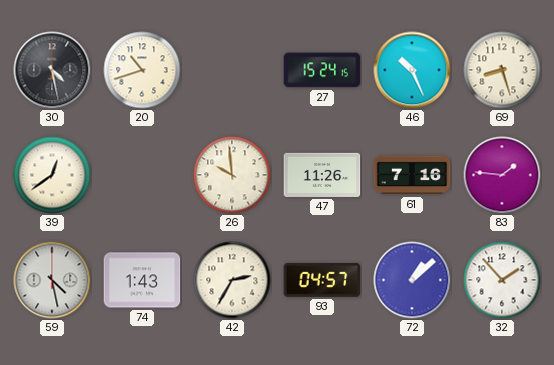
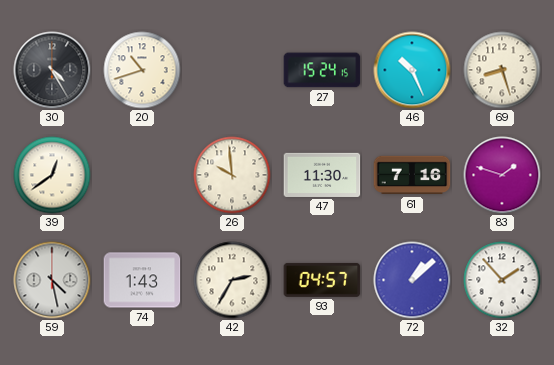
30: 4:28 -> 4:25
47: 11:26 -> 11:30
83: 1:46 -> 1:48
